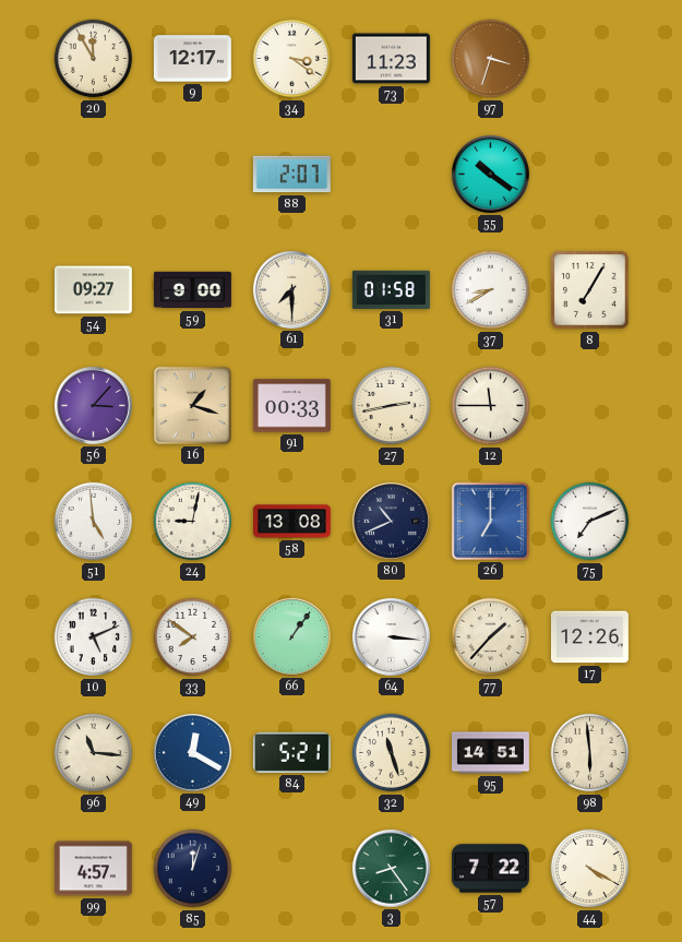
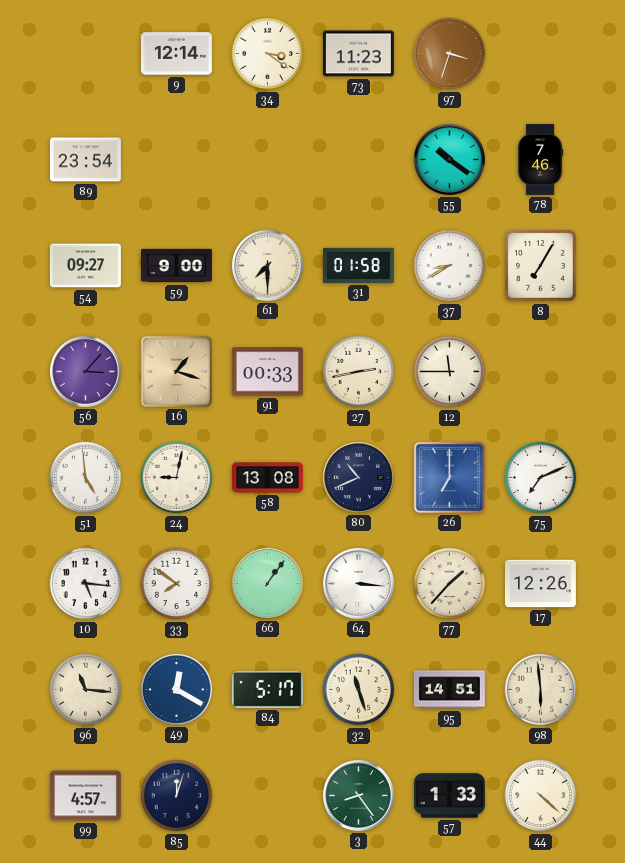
20: 11:55 -> none
9: 12:17 -> 12:14
89: none -> 23:54
88: 2:07 -> none
78: none -> 7:46
10: 5:11 -> 5:16
84: 5:21 -> 5:17
57: 7:22 -> 1:33
44: 4:20 -> 4:22
